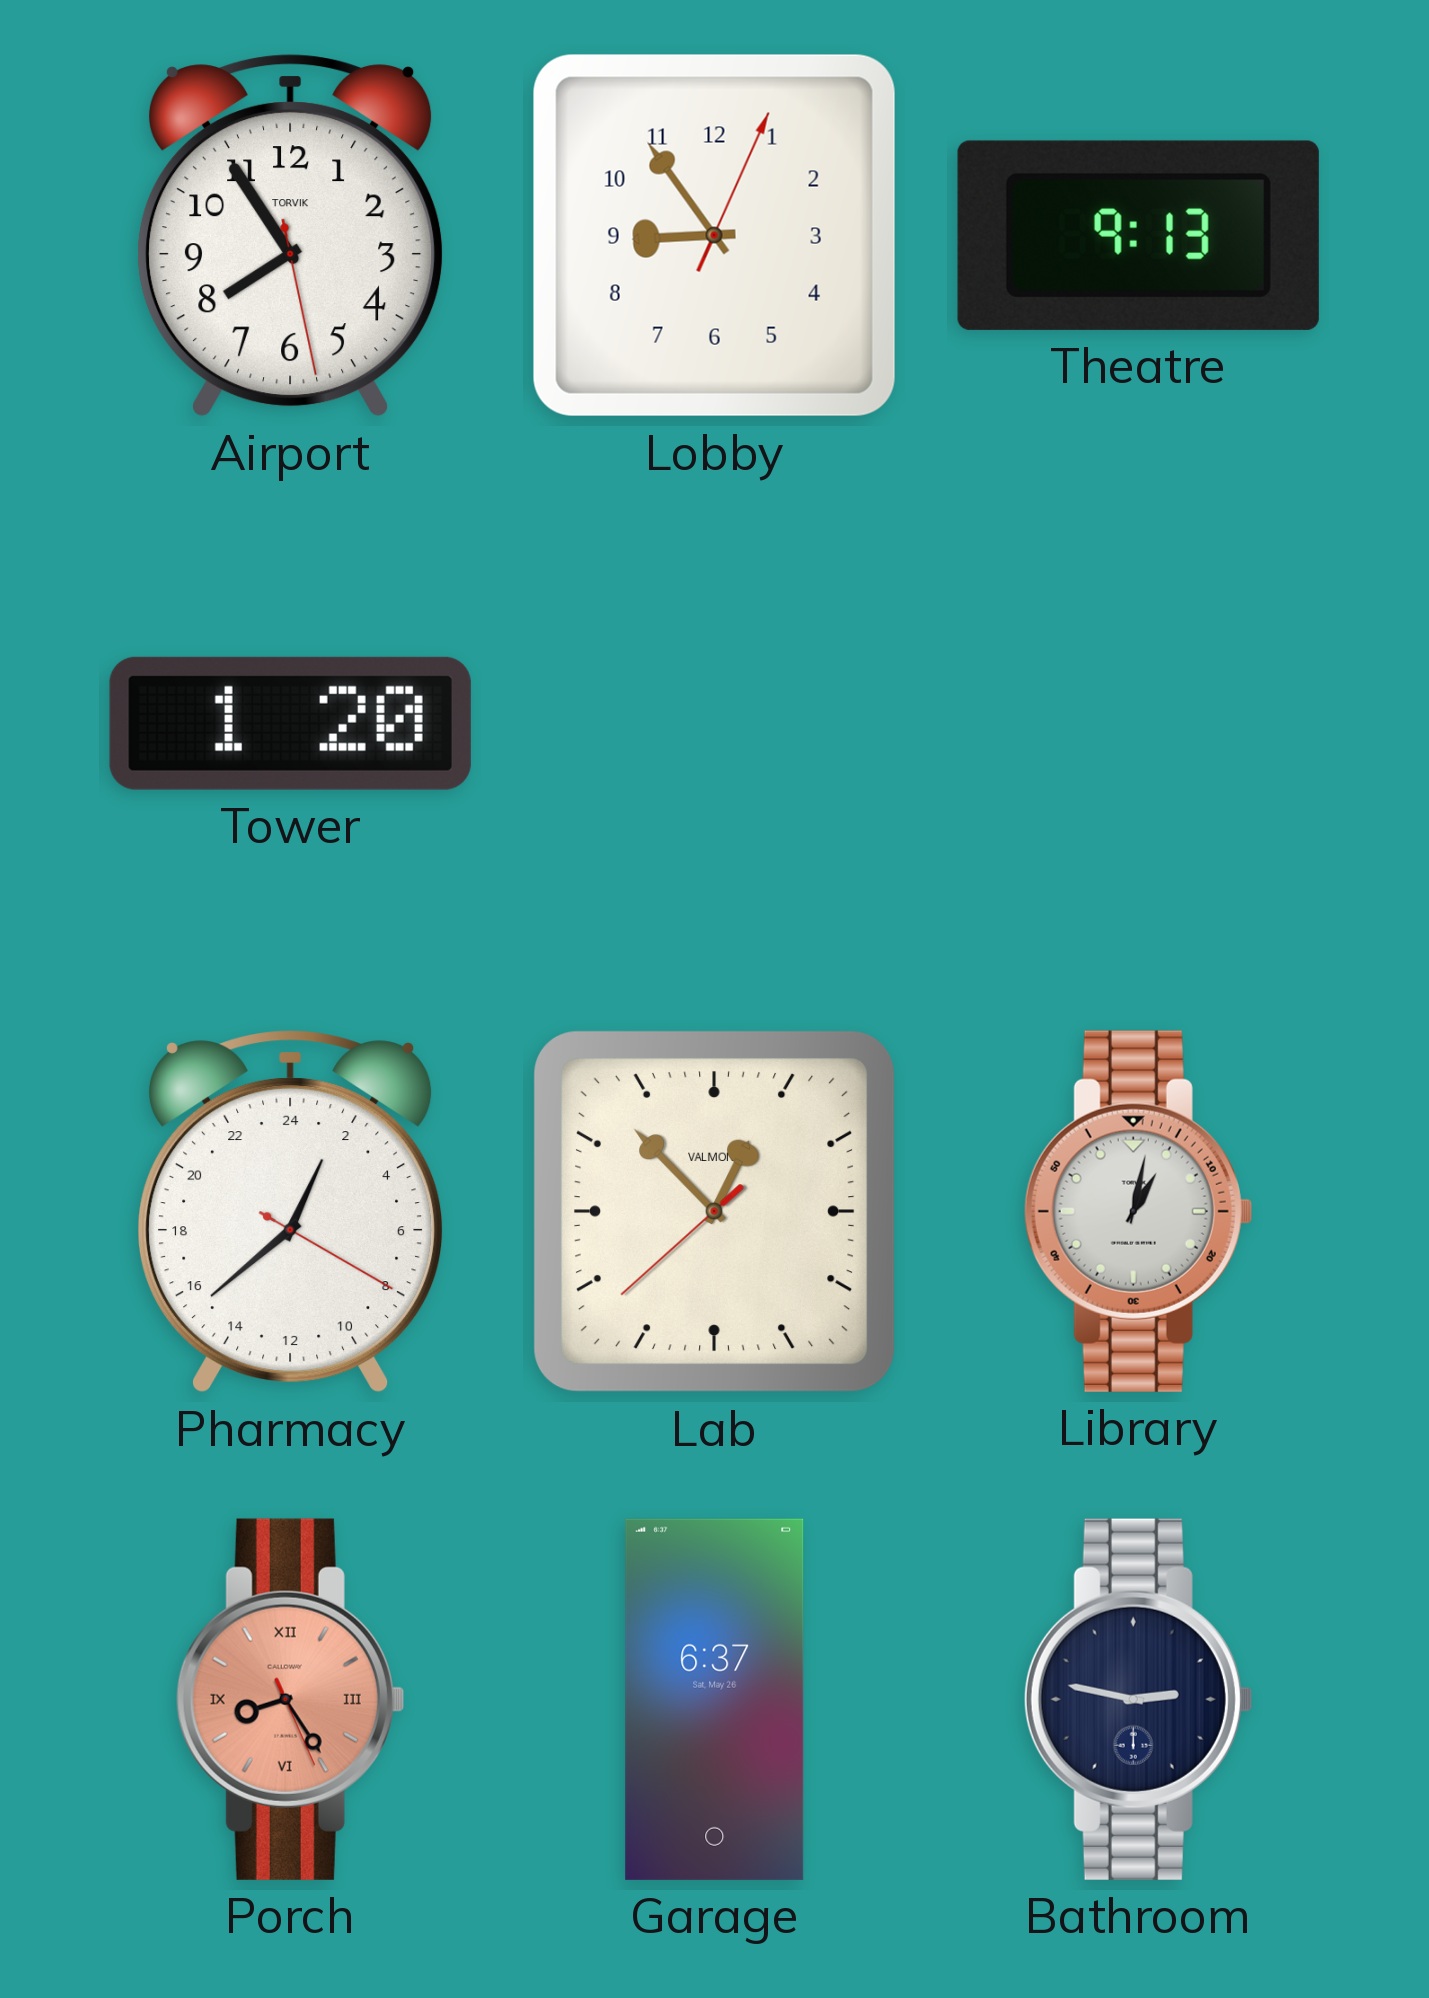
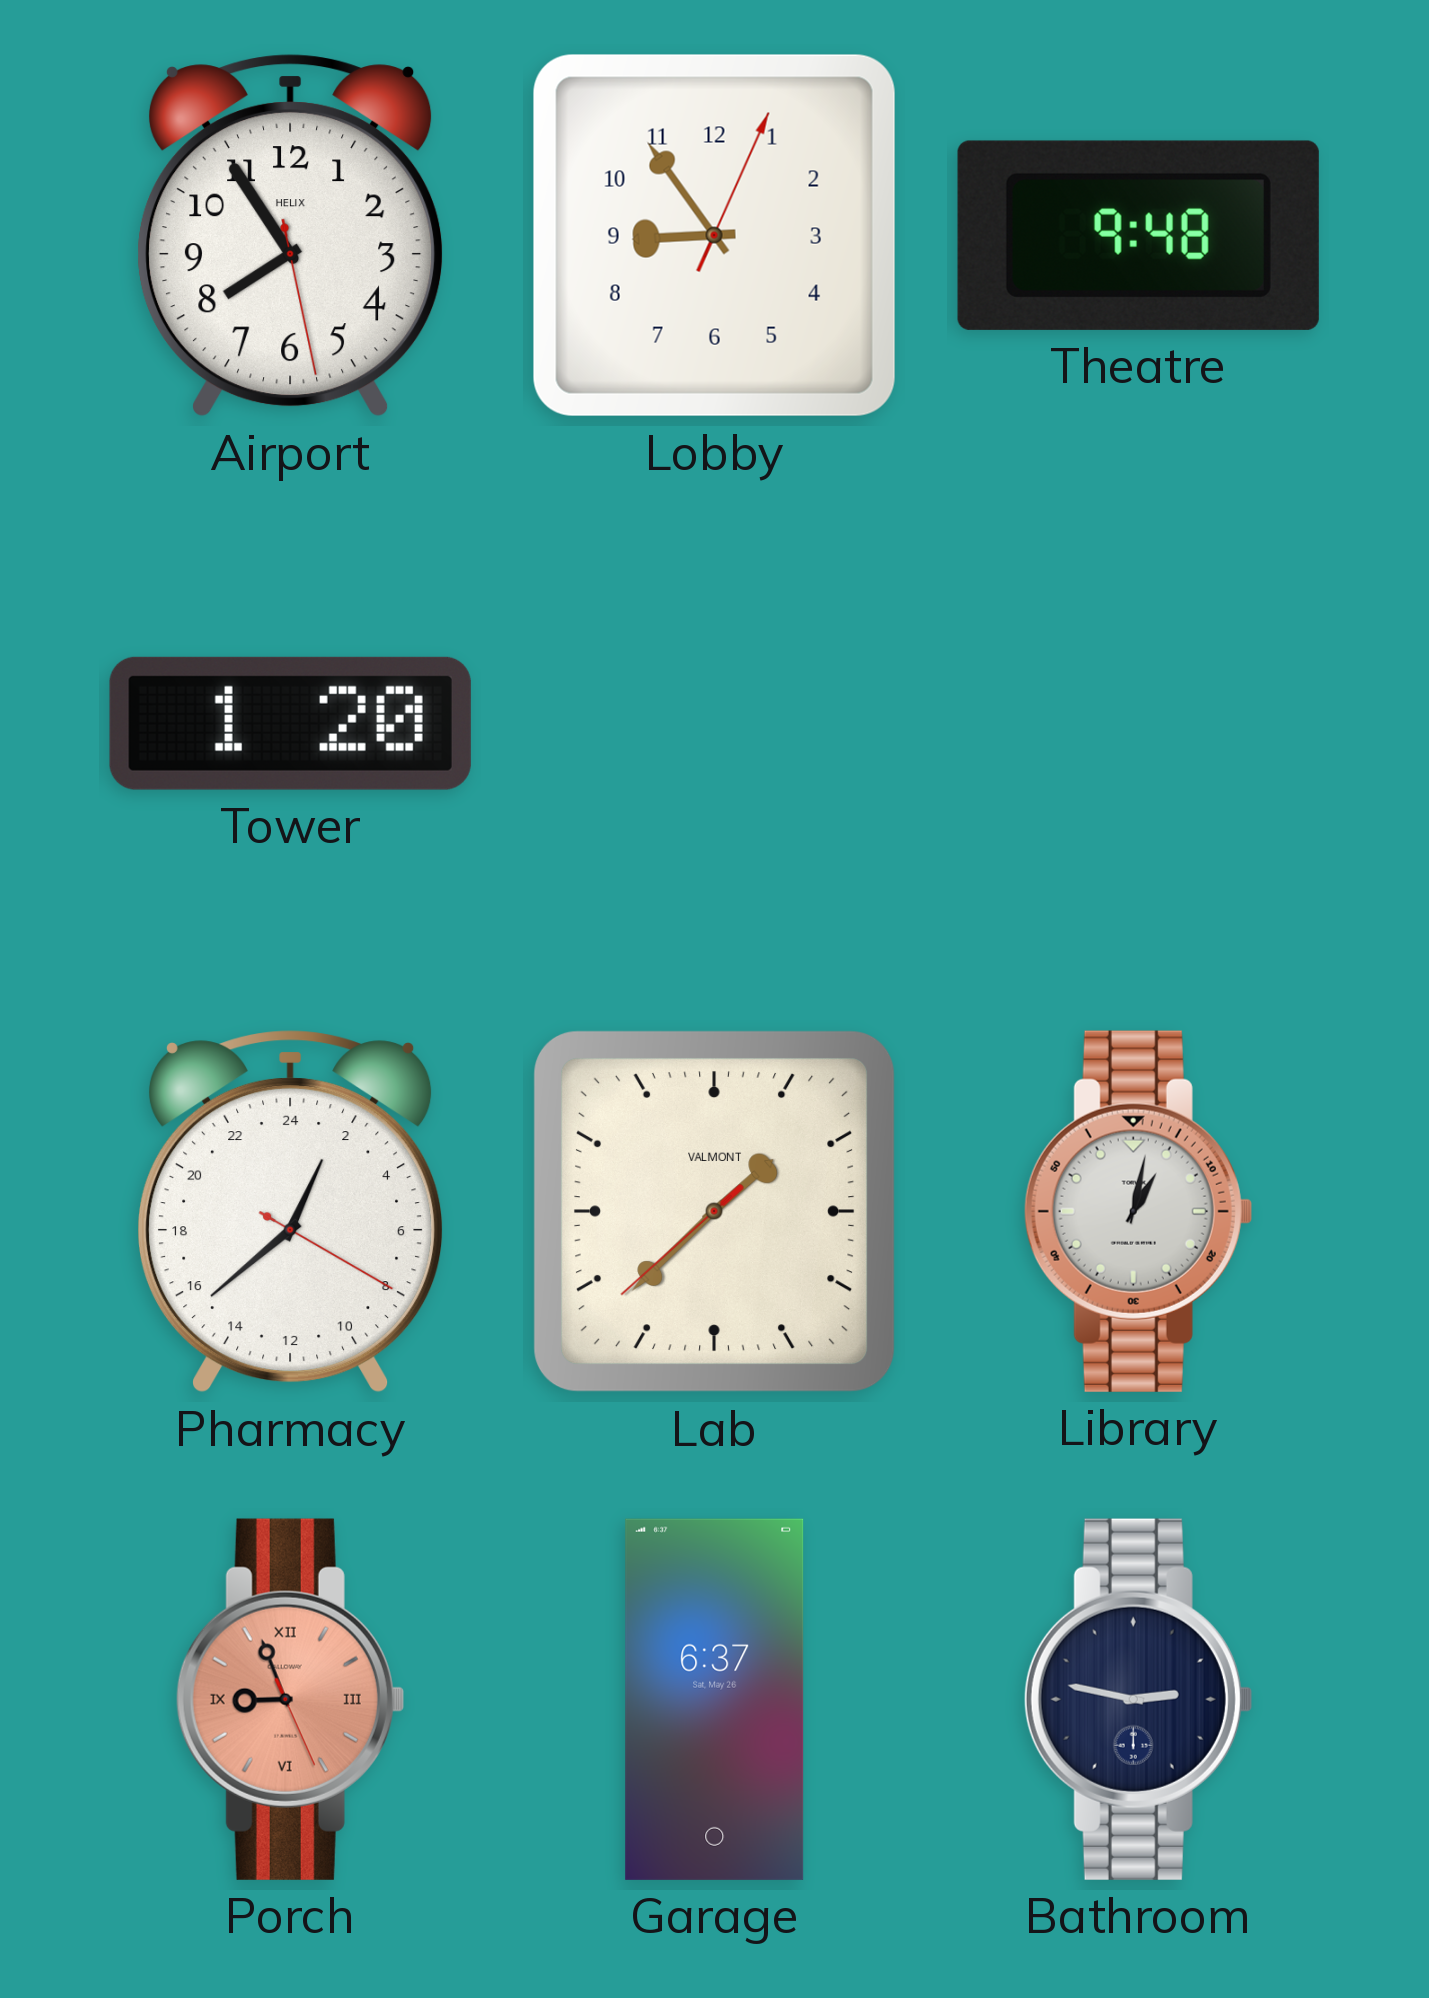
Airport brand: TORVIK -> HELIX
Theatre: 9:13 -> 9:48
Lab: 12:52 -> 1:37
Porch: 8:24 -> 8:56
